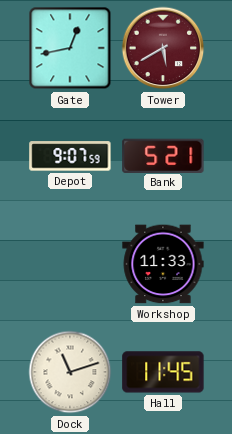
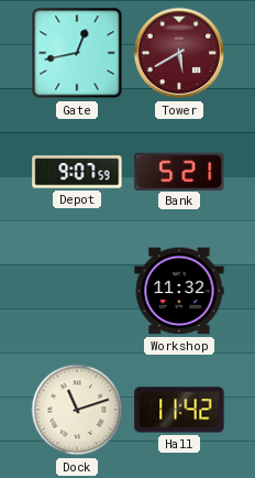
Workshop: 11:33 -> 11:32
Hall: 11:45 -> 11:42
